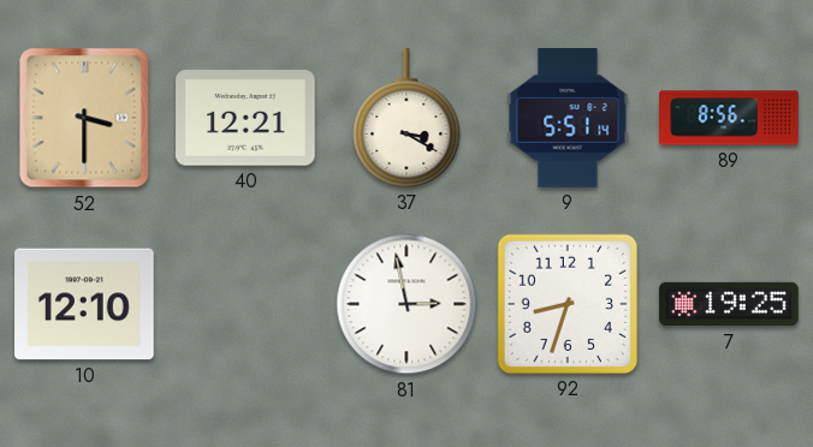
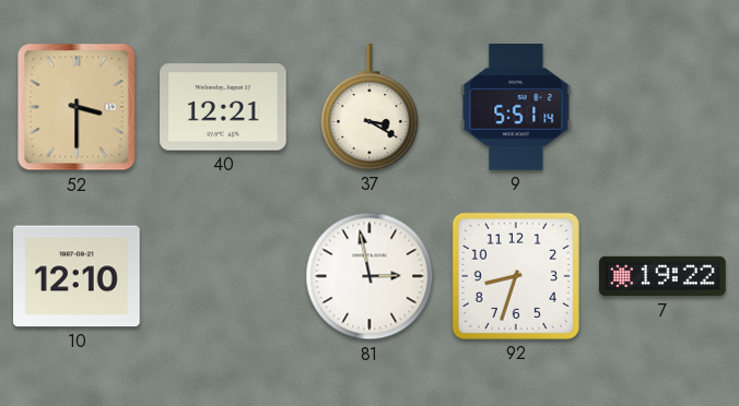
89: 8:56 -> none
7: 19:25 -> 19:22
